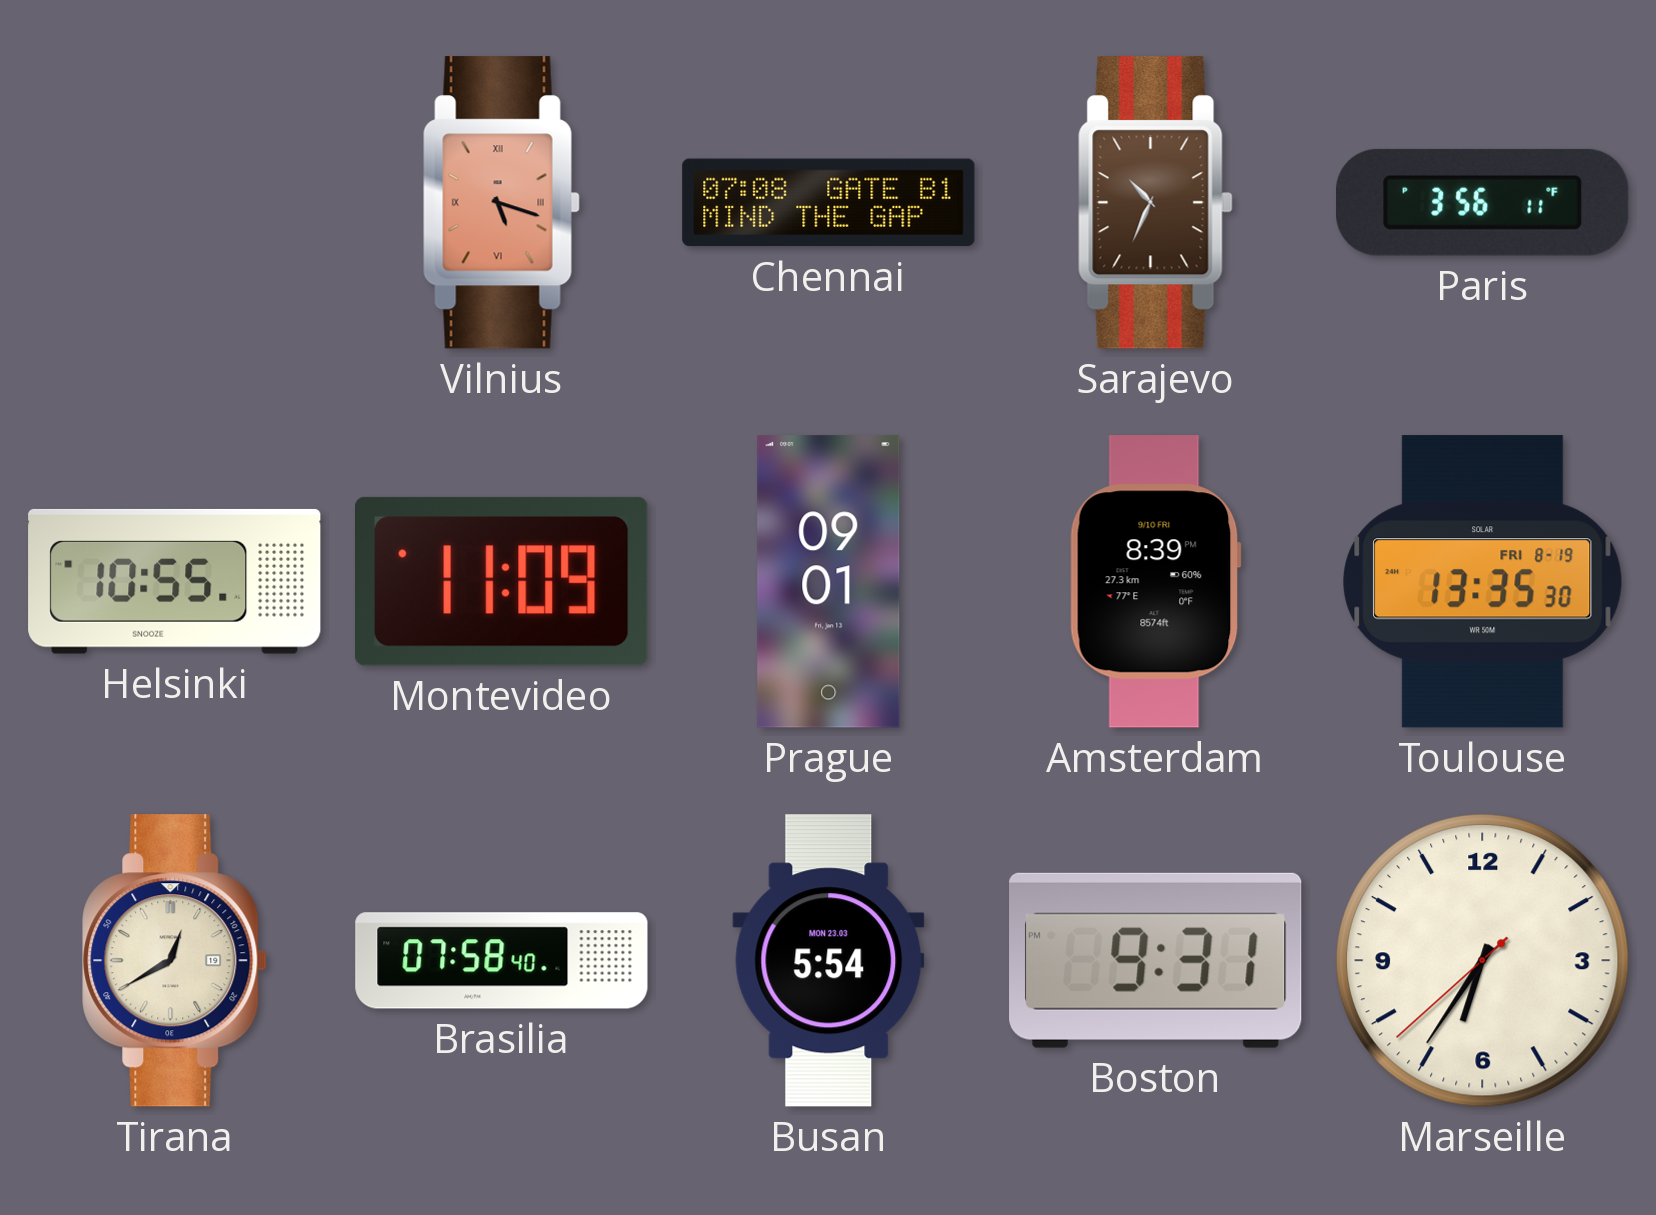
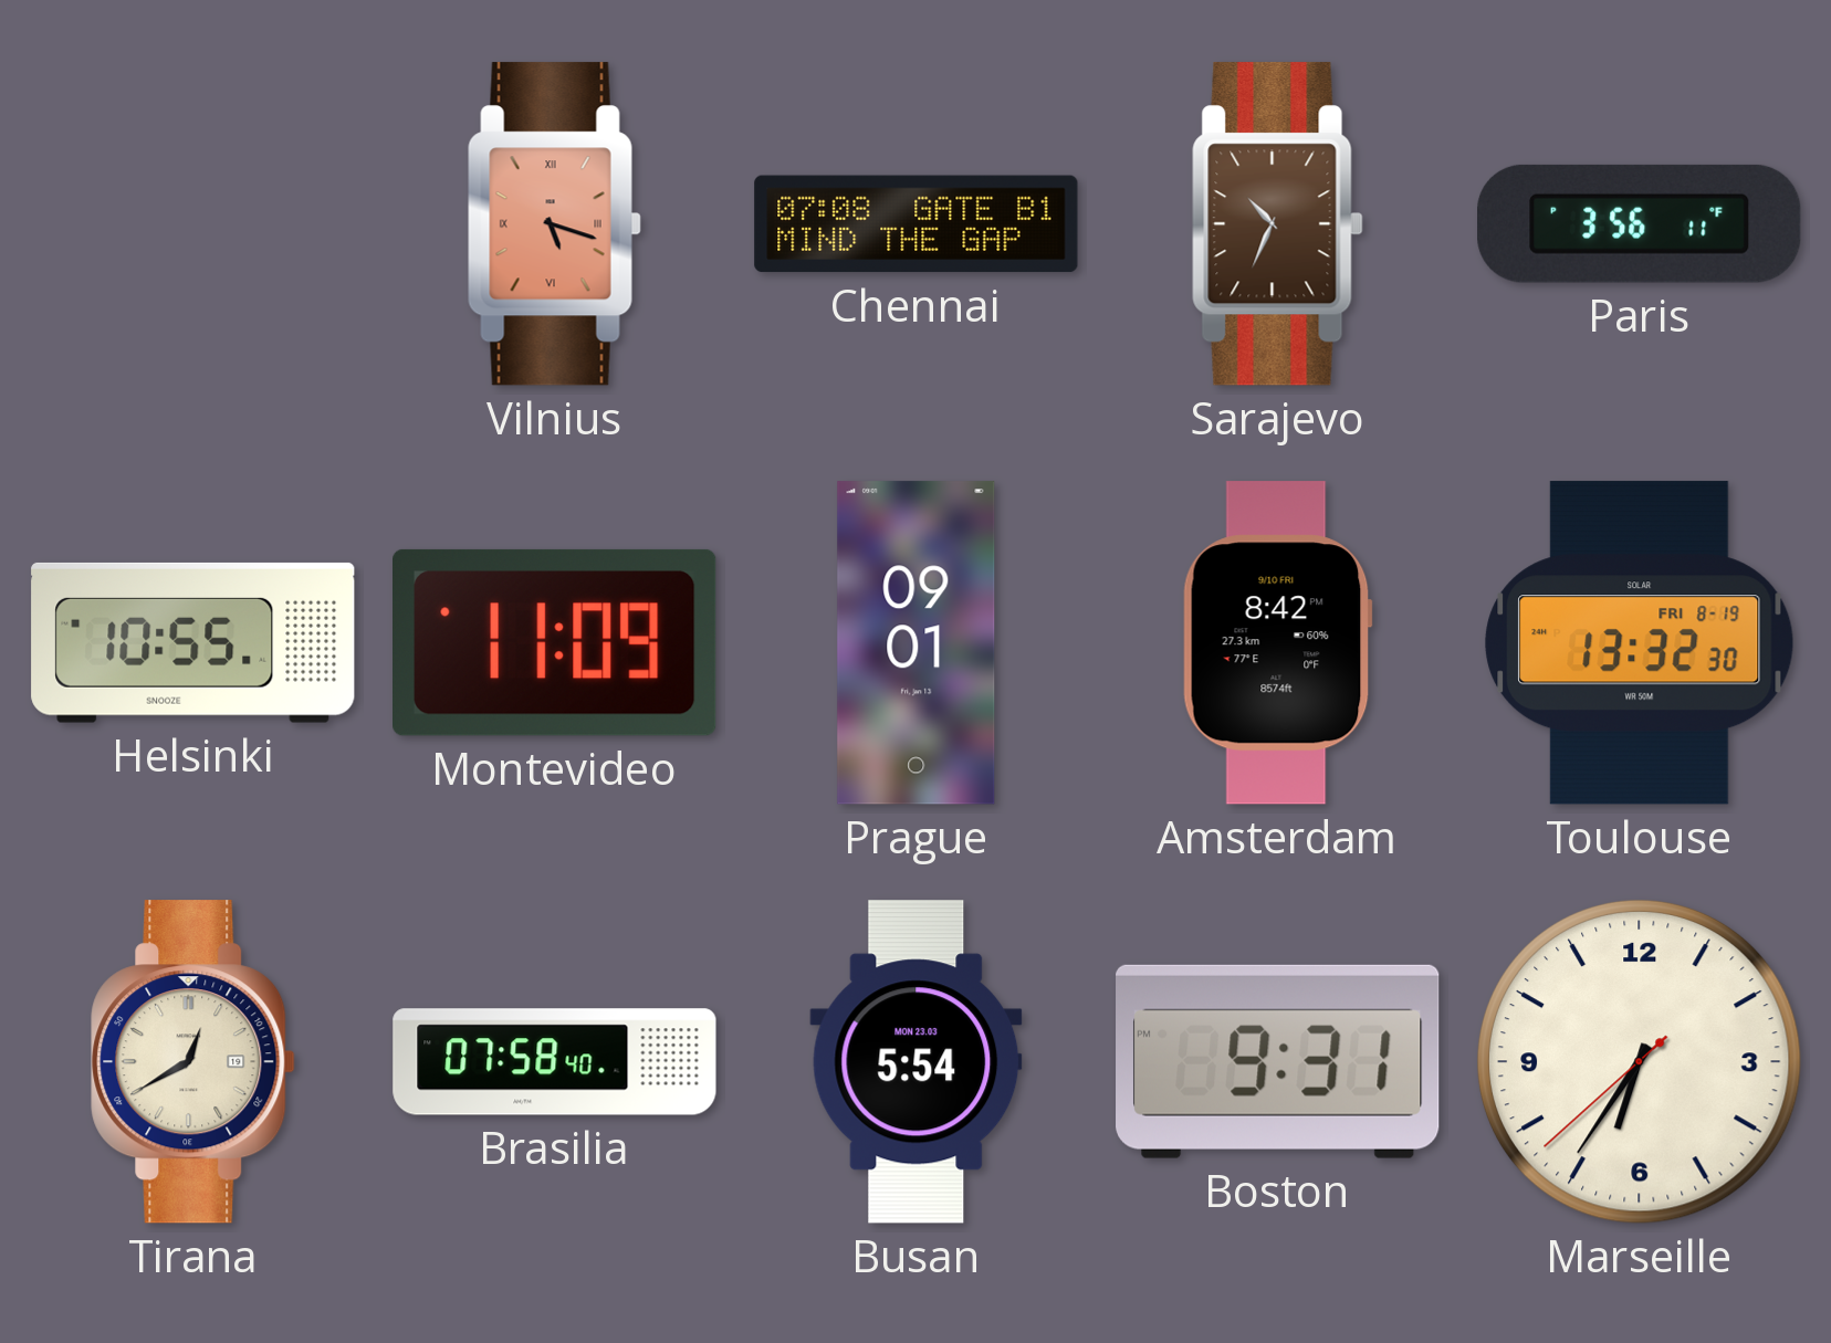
Amsterdam: 8:39 -> 8:42
Toulouse: 13:35 -> 13:32
